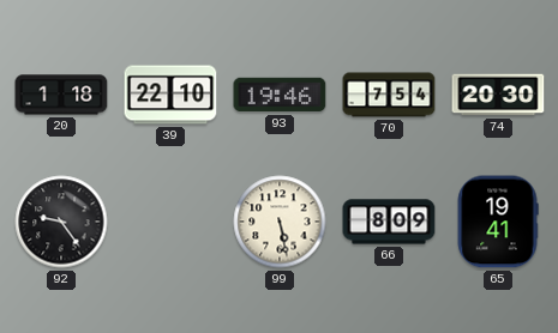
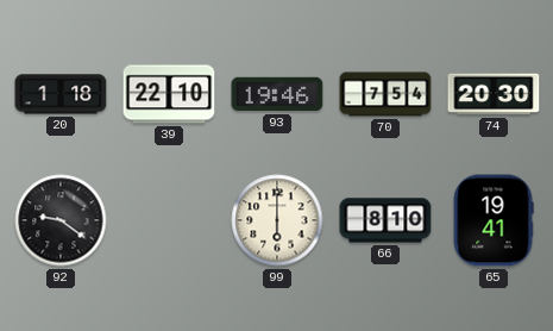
92: 9:24 -> 9:21
99: 5:28 -> 6:00
66: 8:09 -> 8:10
